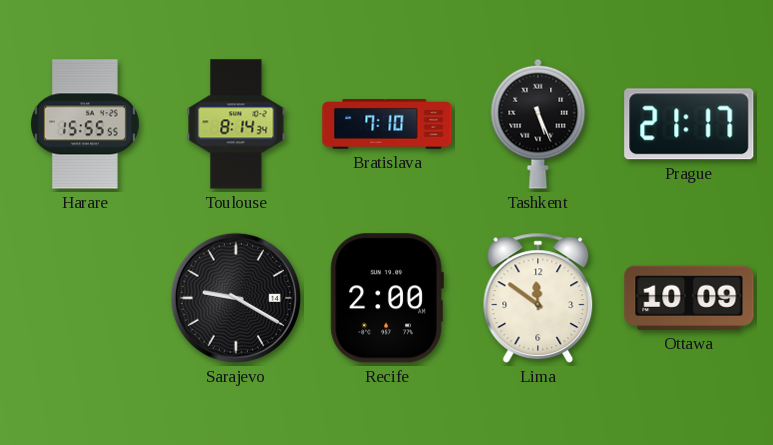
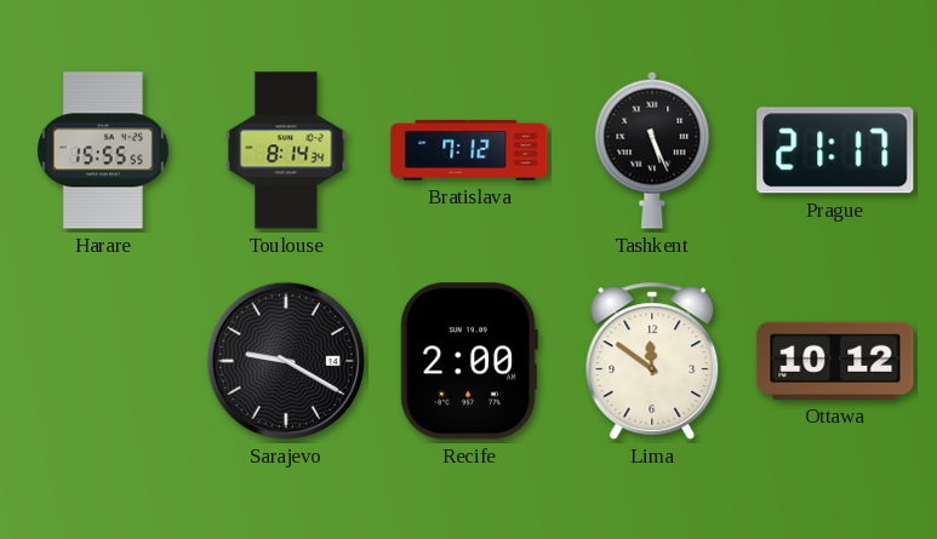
Bratislava: 7:10 -> 7:12
Ottawa: 10:09 -> 10:12
